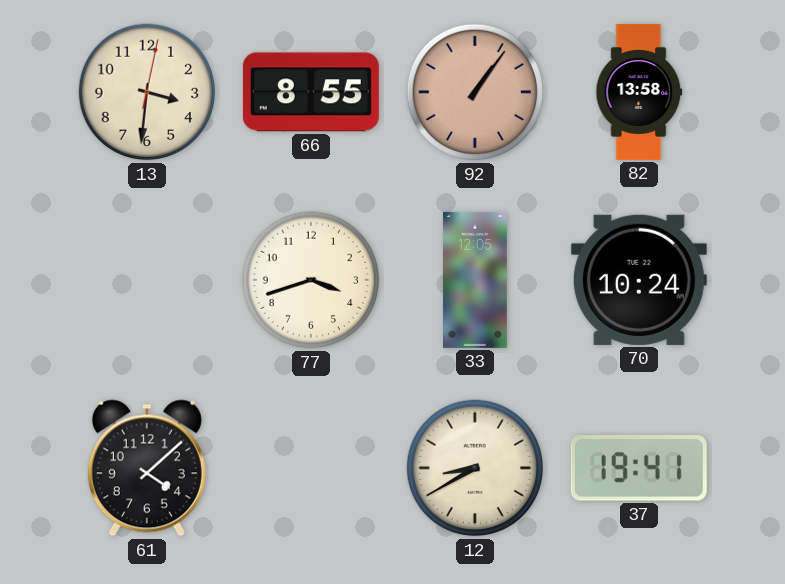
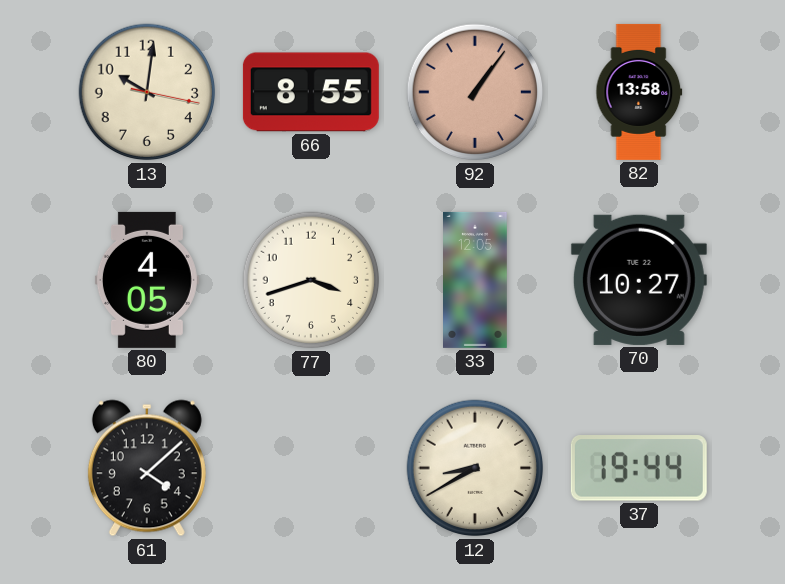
13: 3:31 -> 10:01
80: none -> 4:05
70: 10:24 -> 10:27
37: 19:41 -> 19:44
